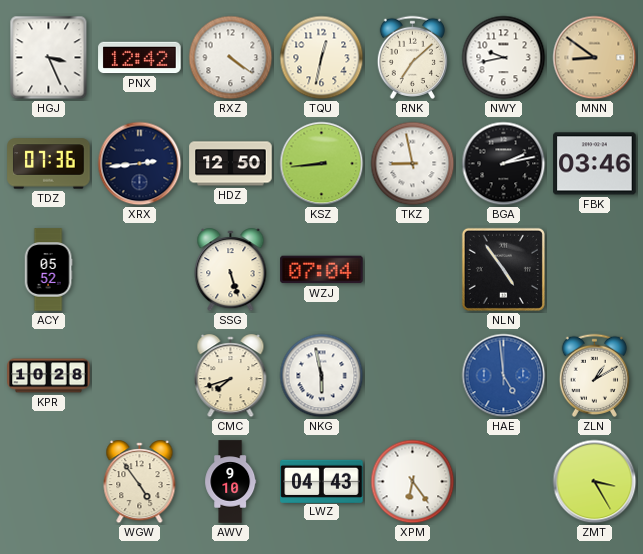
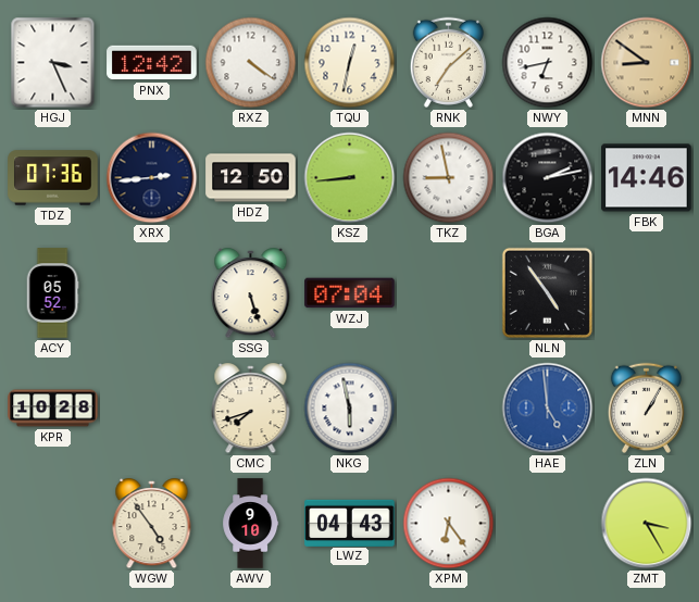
NWY: 9:43 -> 6:43
FBK: 03:46 -> 14:46
ZLN: 1:10 -> 1:05
